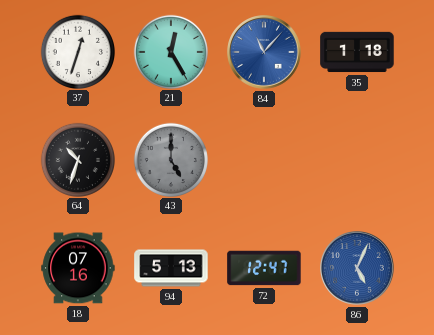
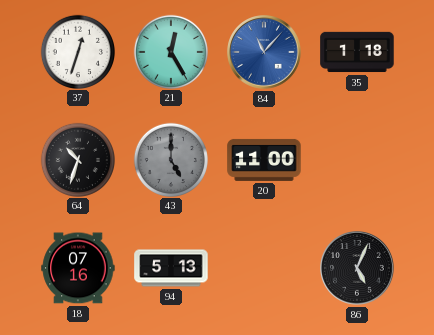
20: none -> 11:00
72: 12:47 -> none
86 dial: blue -> black
